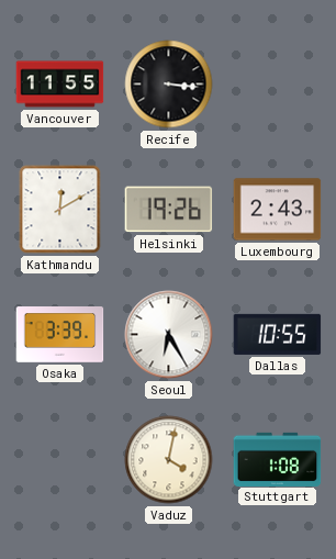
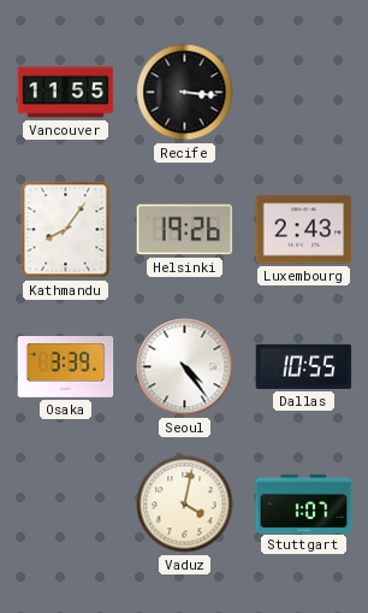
Kathmandu: 12:10 -> 8:06
Seoul: 6:25 -> 4:24
Stuttgart: 1:08 -> 1:07
